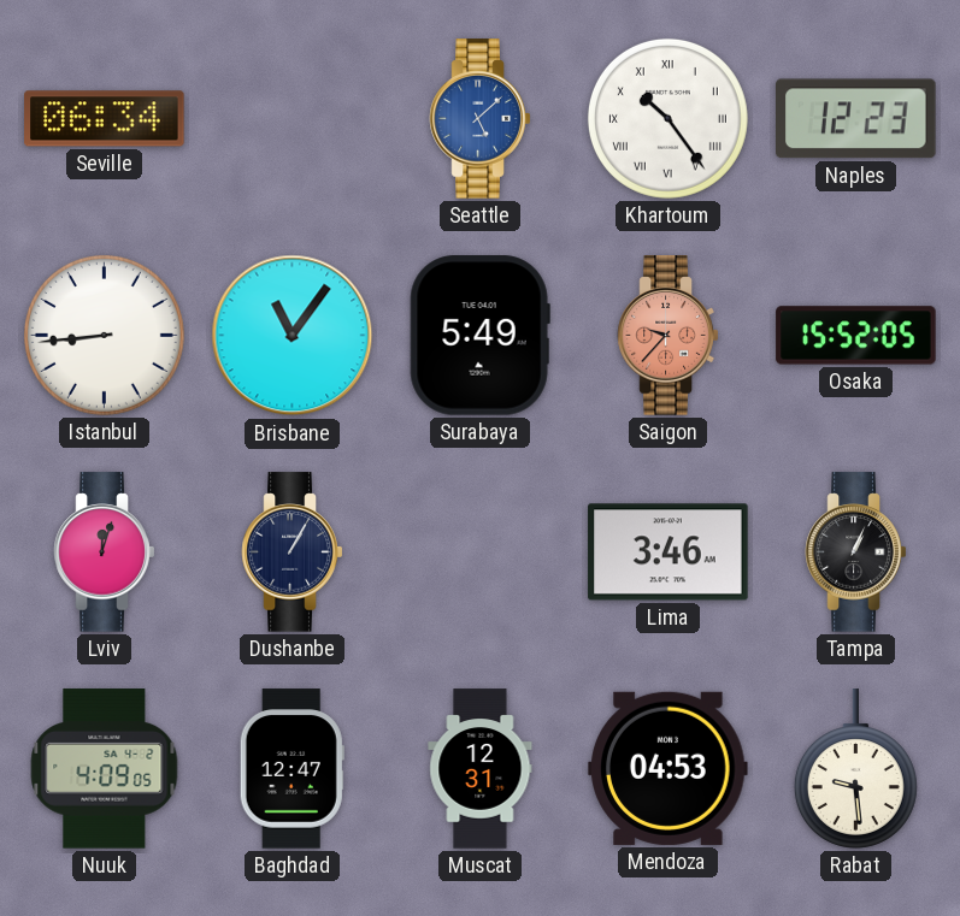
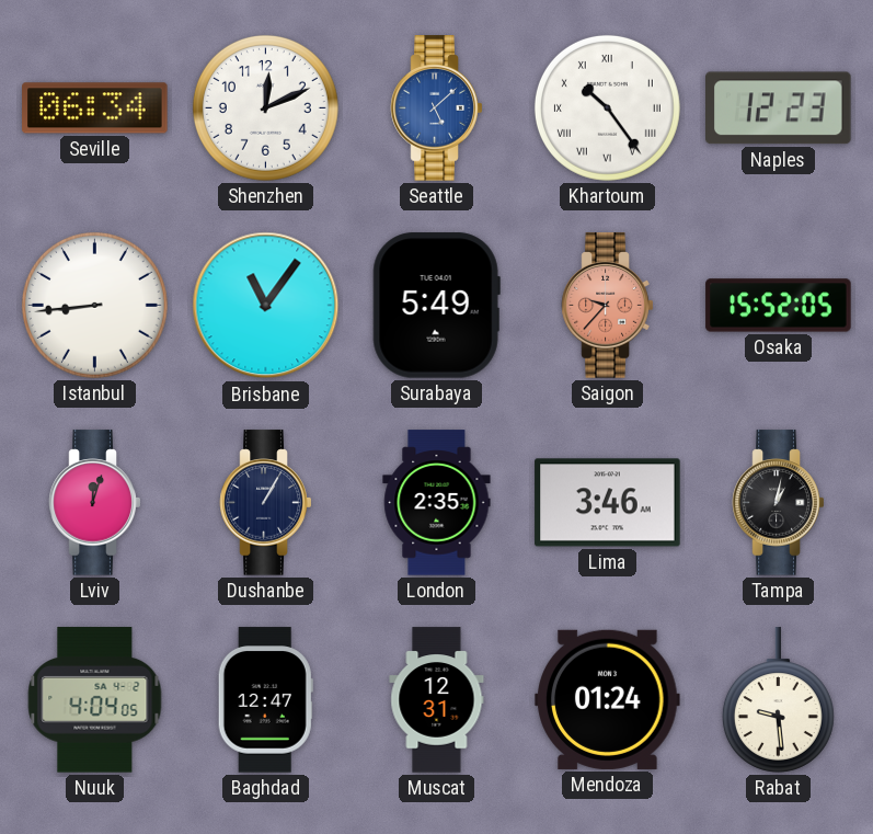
Shenzhen: none -> 12:11
London: none -> 2:35
Tampa: 1:04 -> 1:02
Nuuk: 4:09 -> 4:04
Mendoza: 04:53 -> 01:24
